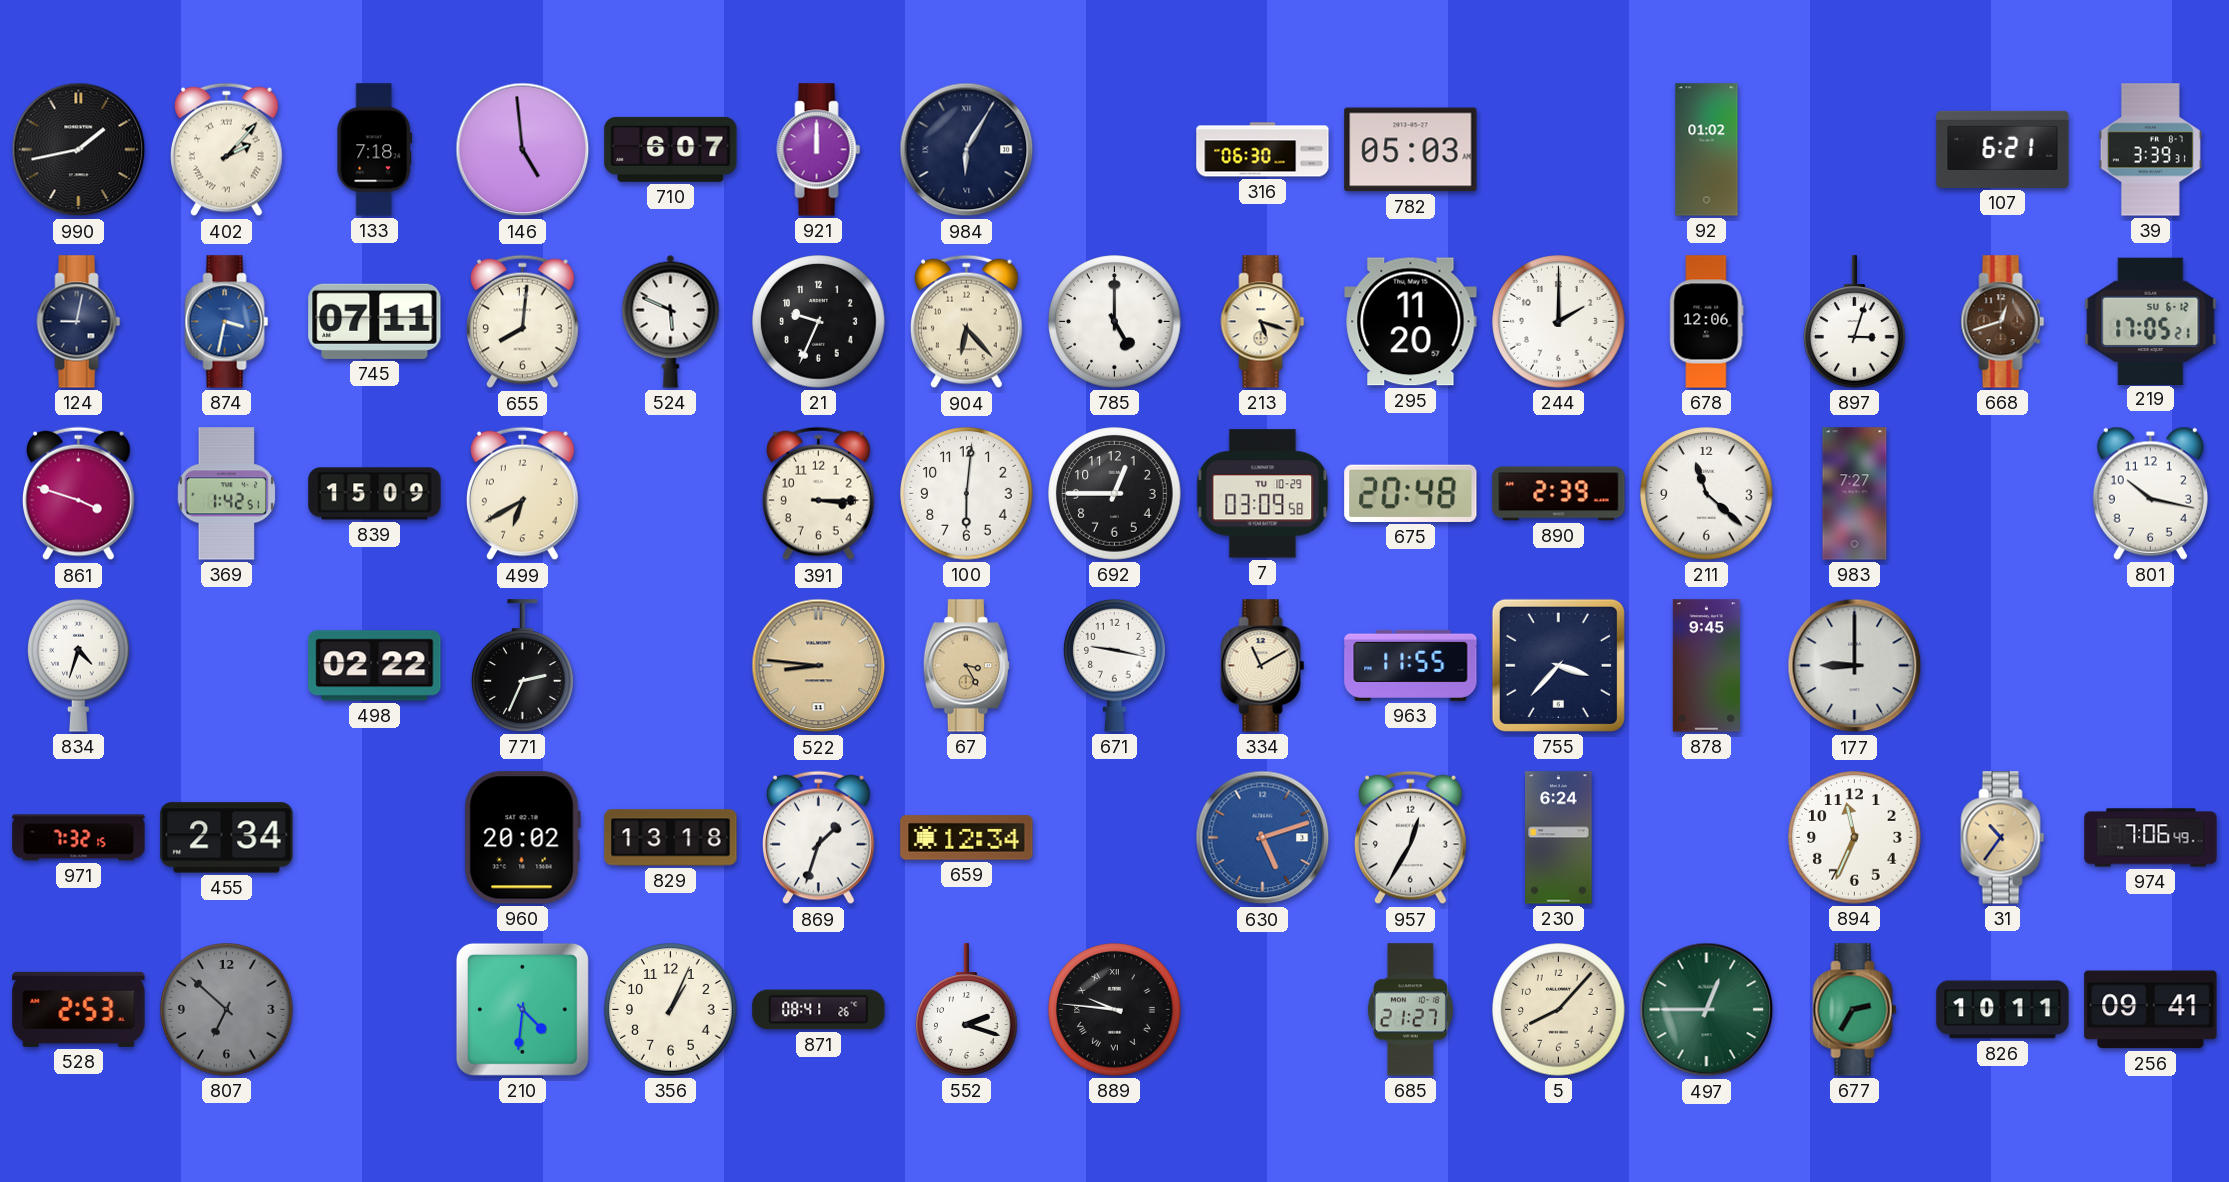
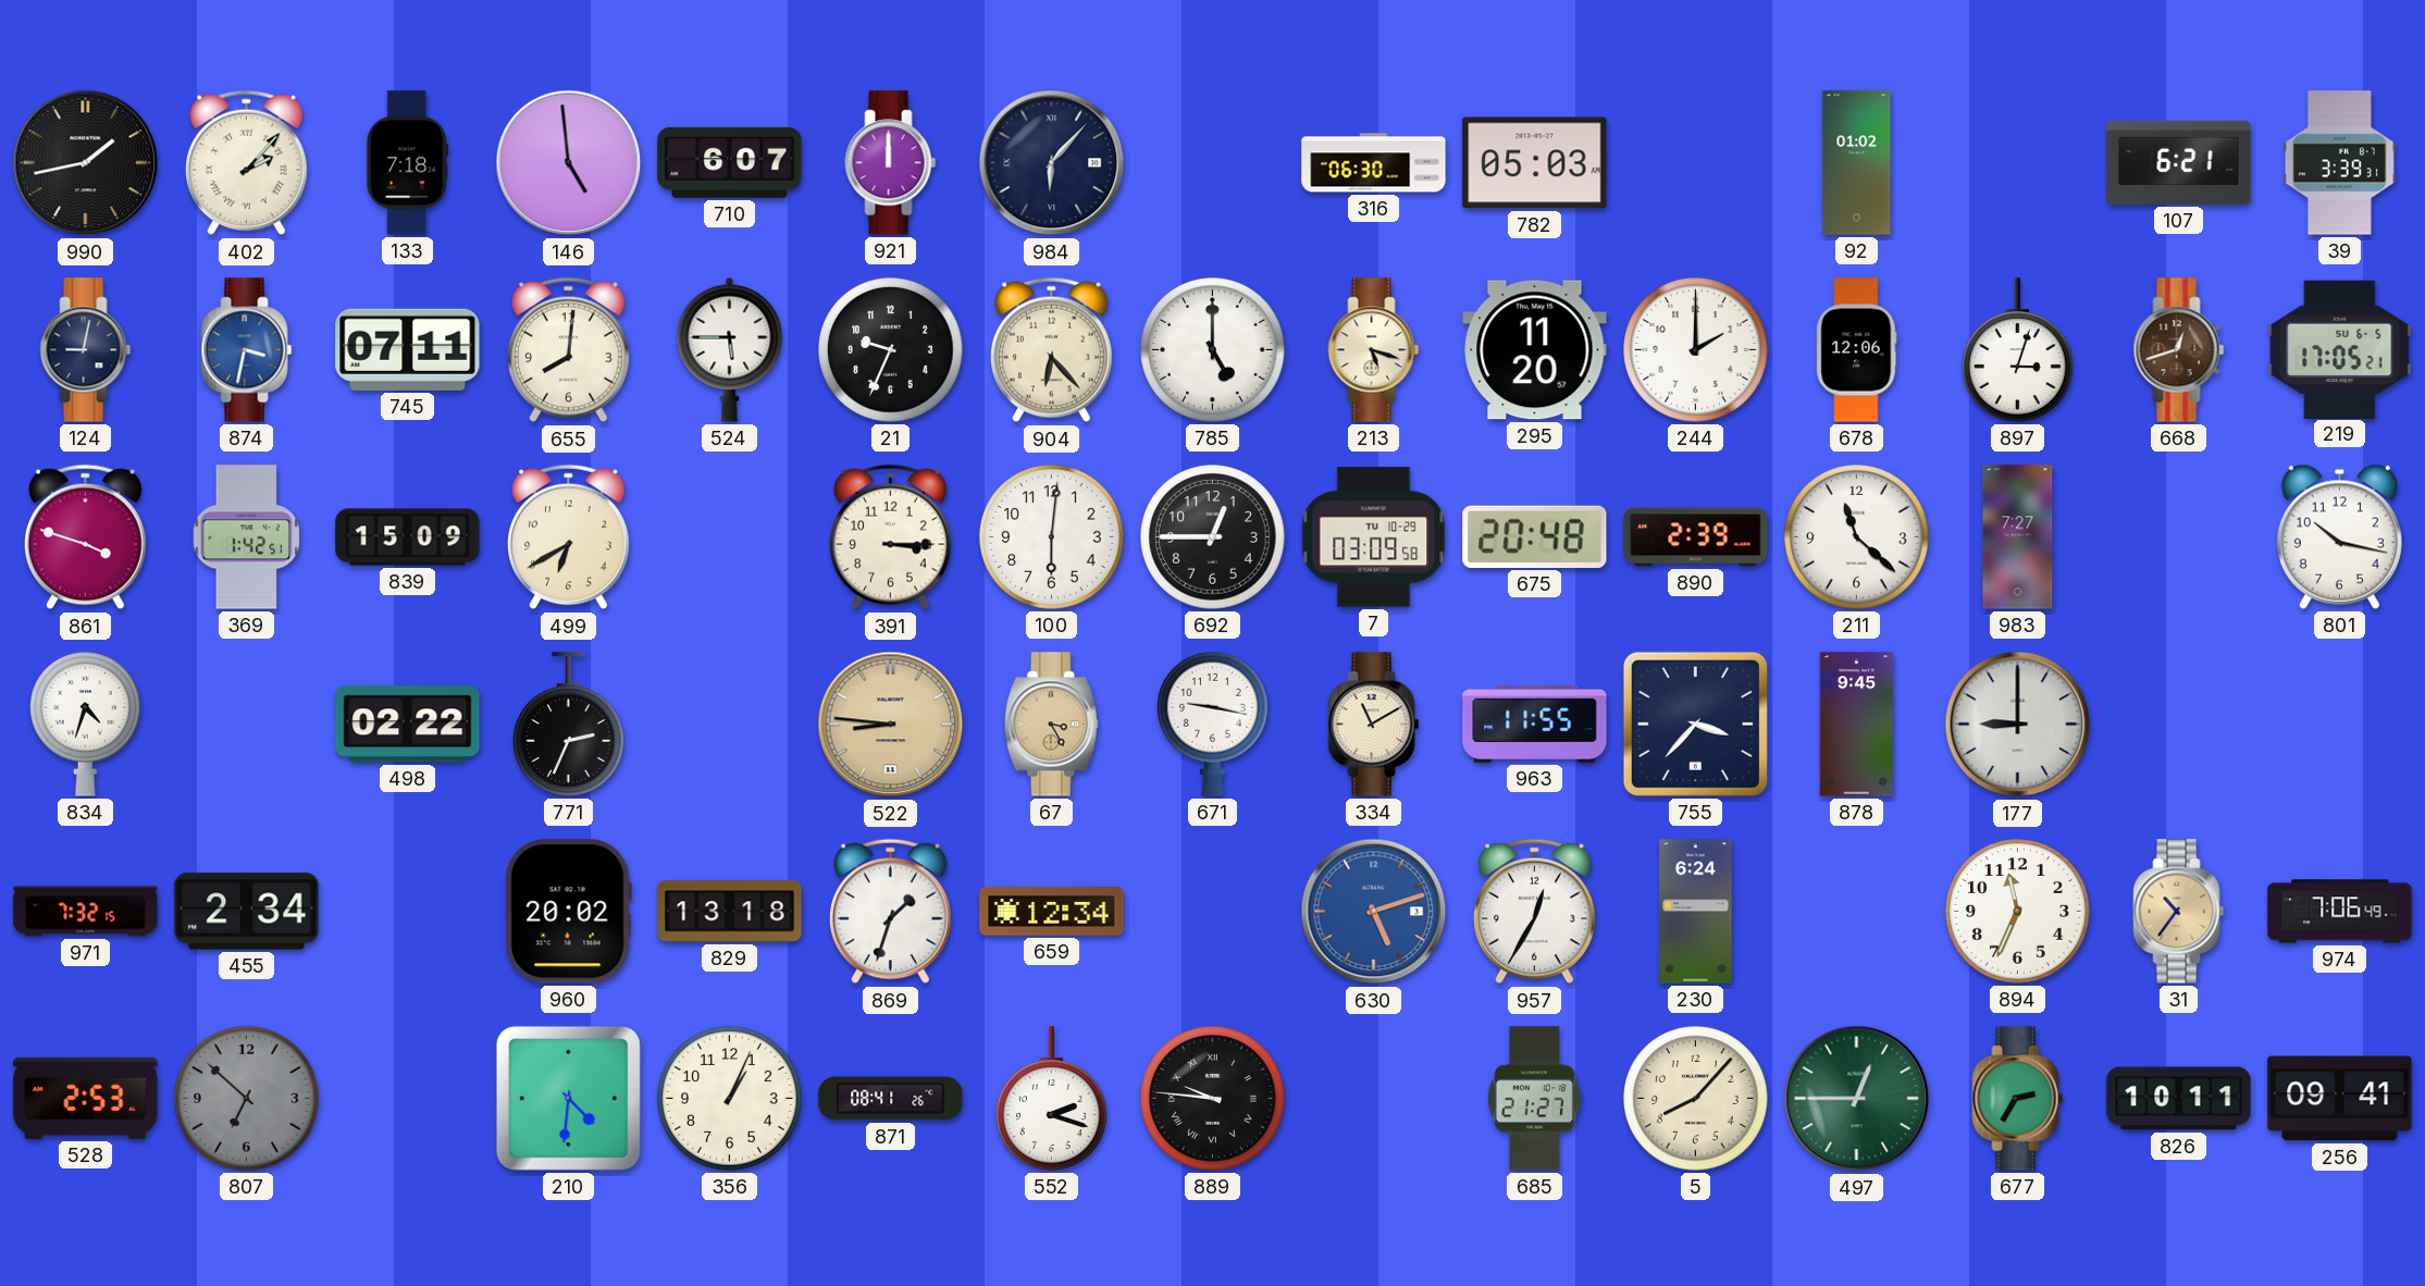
984: 6:05 -> 6:07
524: 5:49 -> 5:45
219 date: SU 6-12 -> SU 6-5
